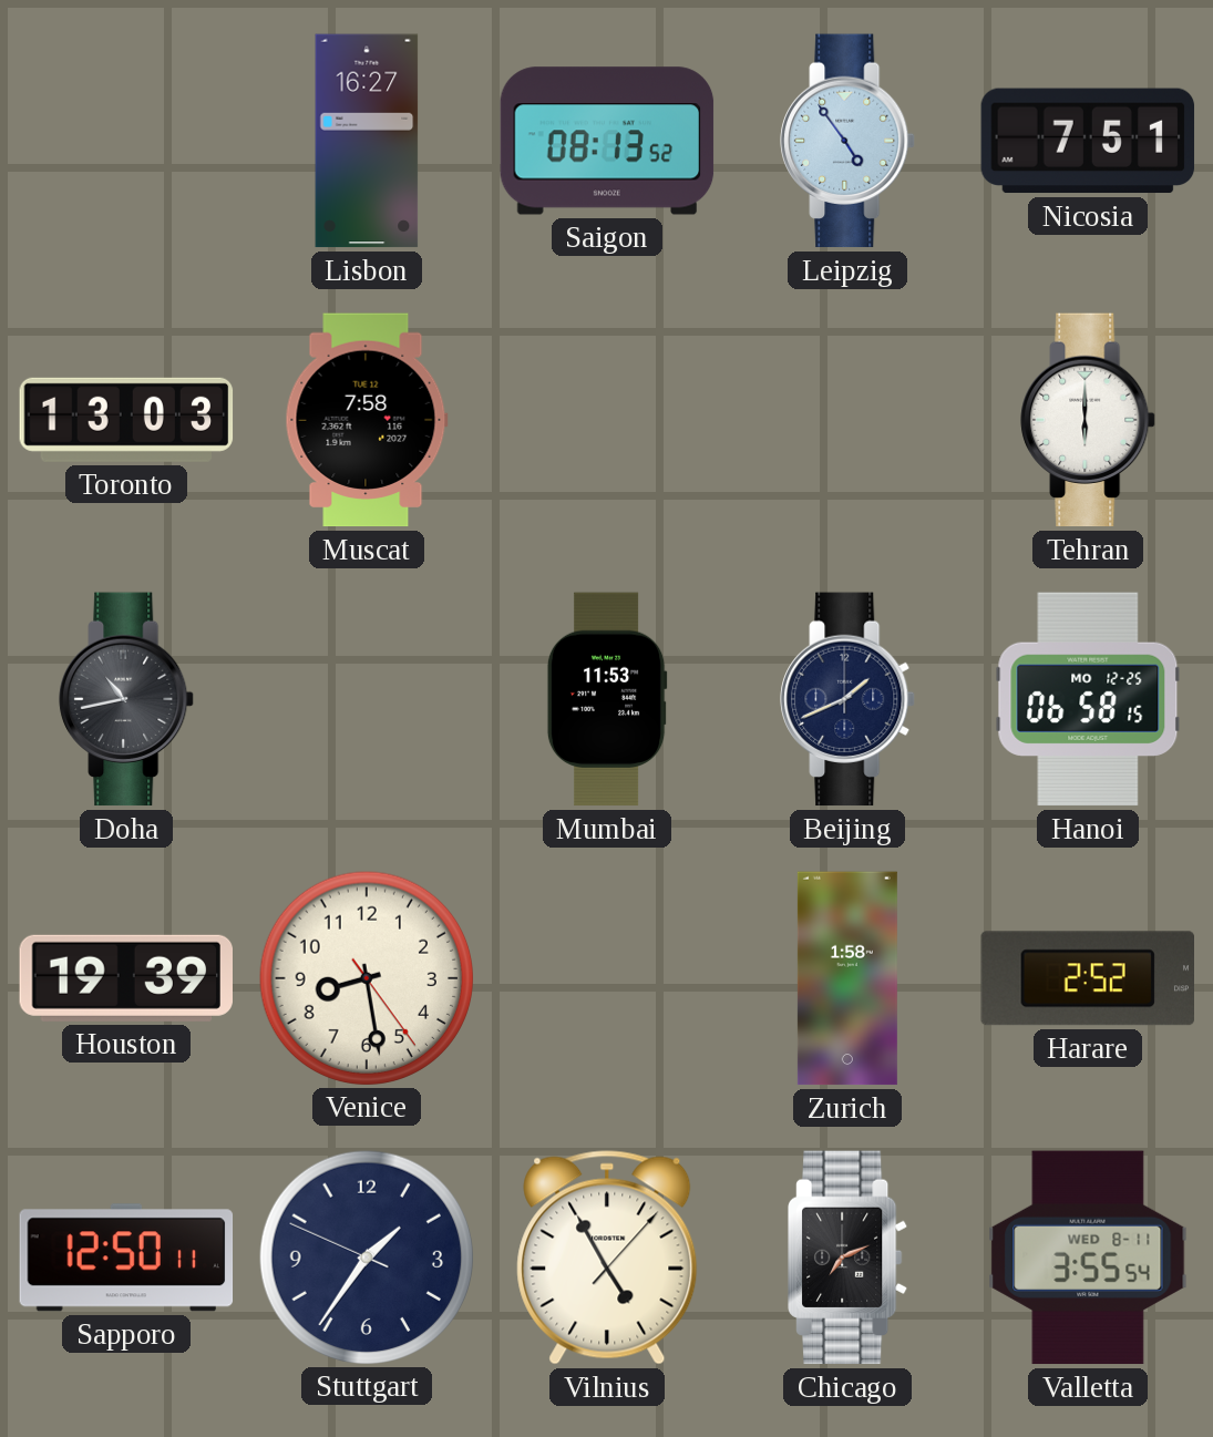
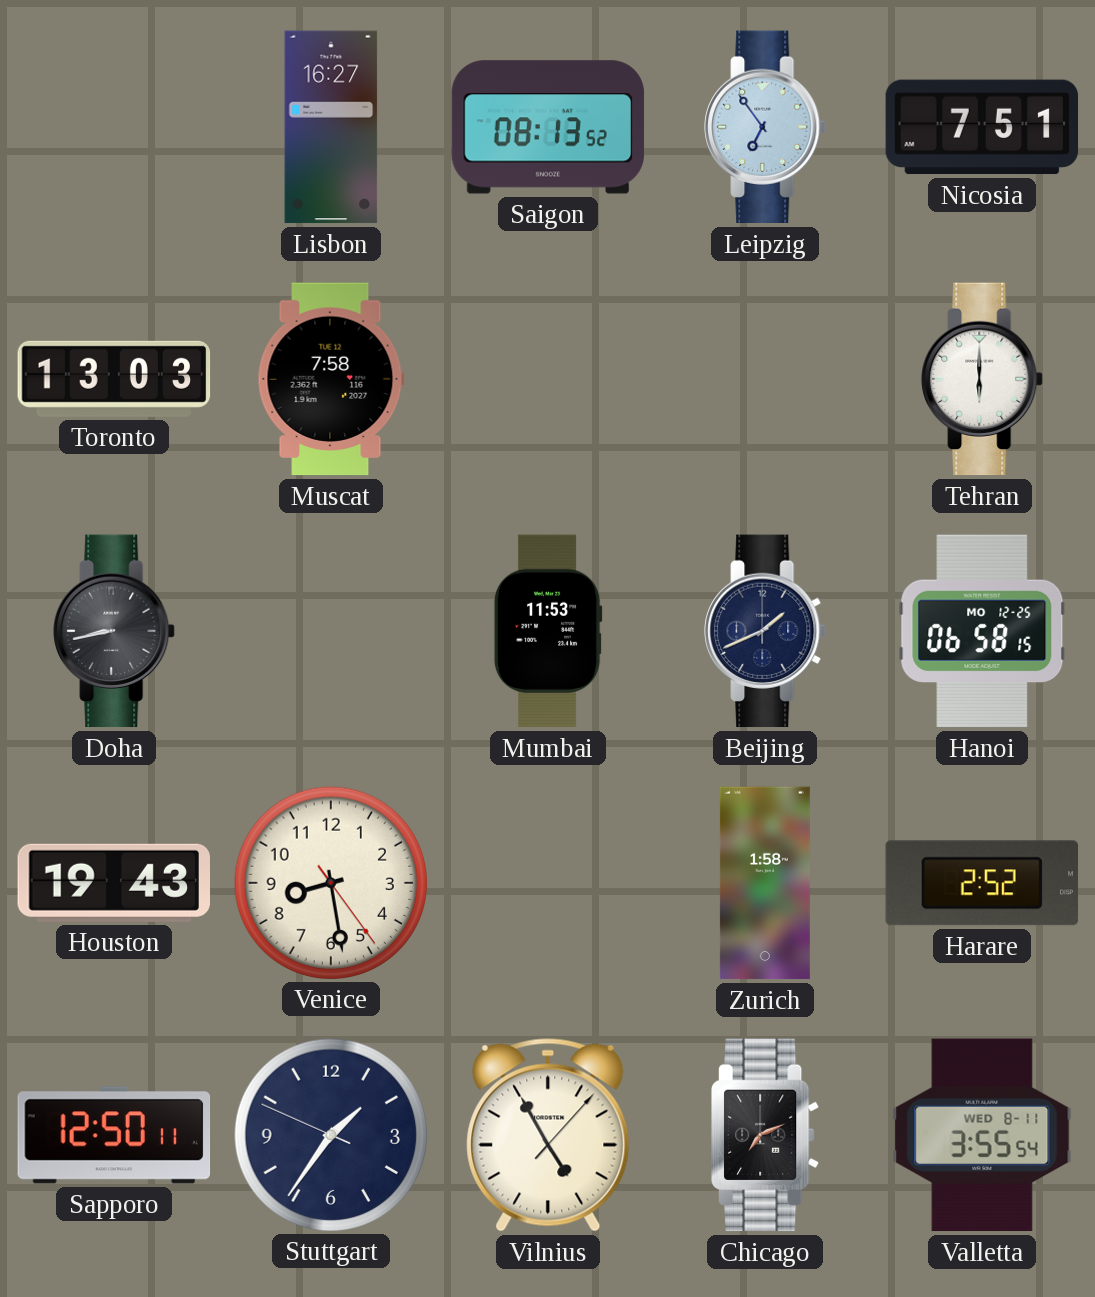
Leipzig: 4:54 -> 6:54
Doha: 10:43 -> 8:43
Houston: 19:39 -> 19:43
